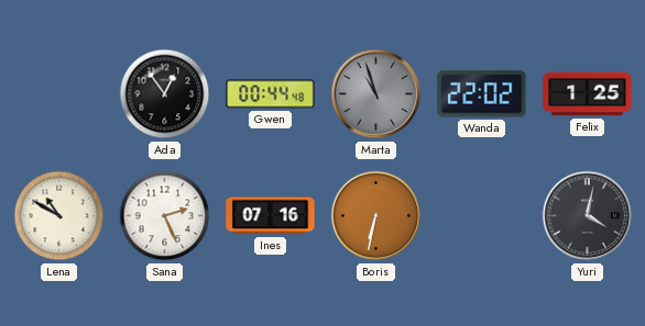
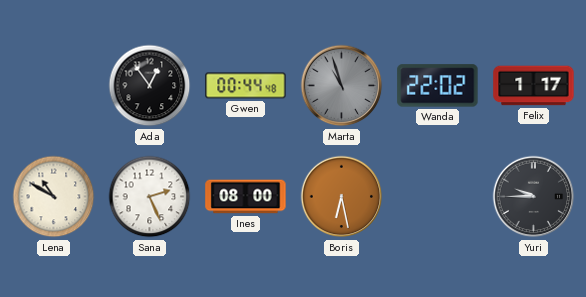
Felix: 1:25 -> 1:17
Ines: 07:16 -> 08:00
Boris: 6:32 -> 6:28
Yuri: 4:02 -> 9:45
